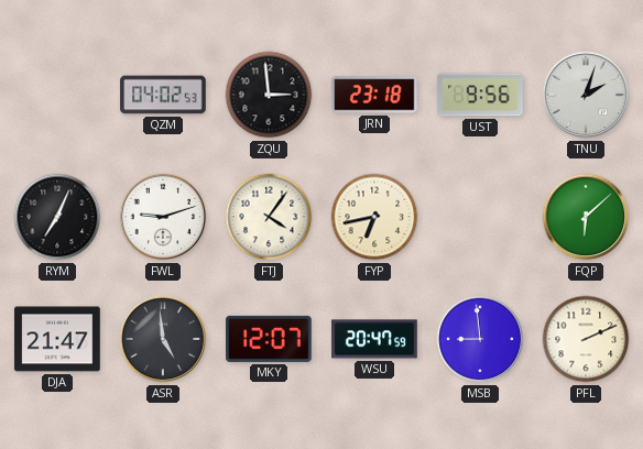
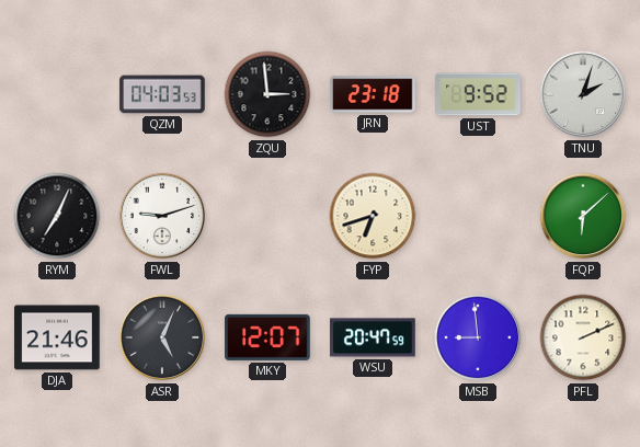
QZM: 04:02 -> 04:03
UST: 9:56 -> 9:52
FTJ: 4:06 -> none
FYP: 6:43 -> 6:42
DJA: 21:47 -> 21:46
ASR: 4:59 -> 5:04
